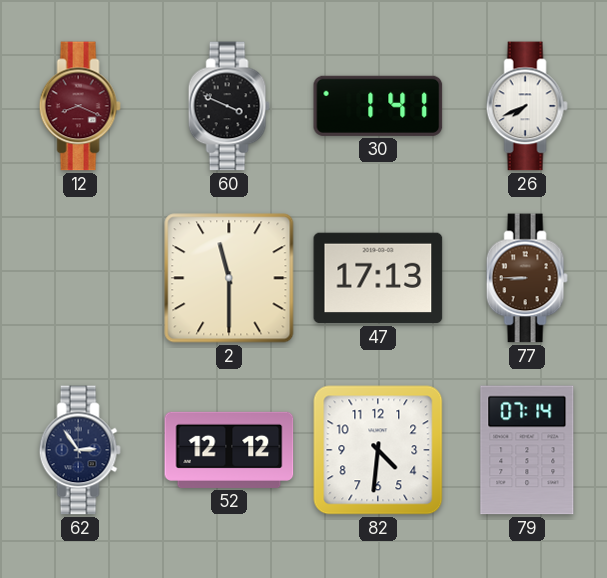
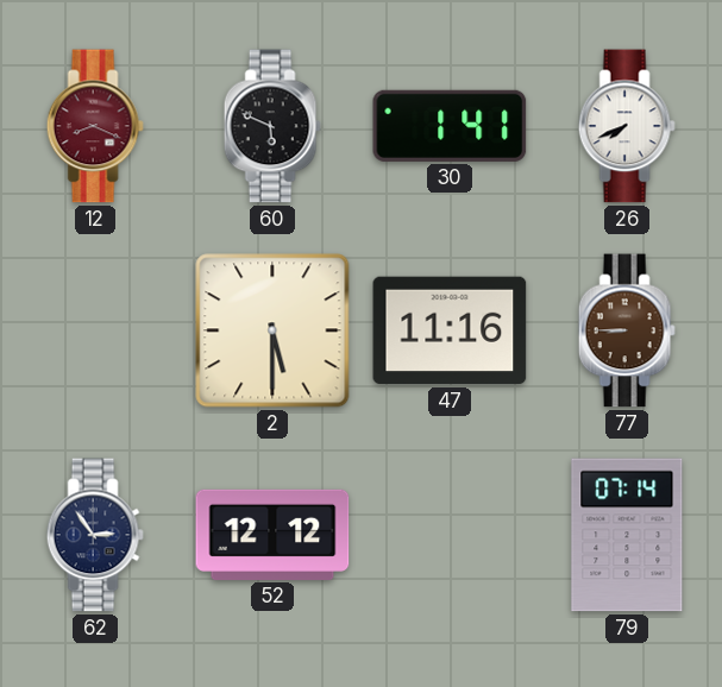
60: 3:49 -> 5:49
2: 11:30 -> 5:30
47: 17:13 -> 11:16
82: 4:31 -> none
